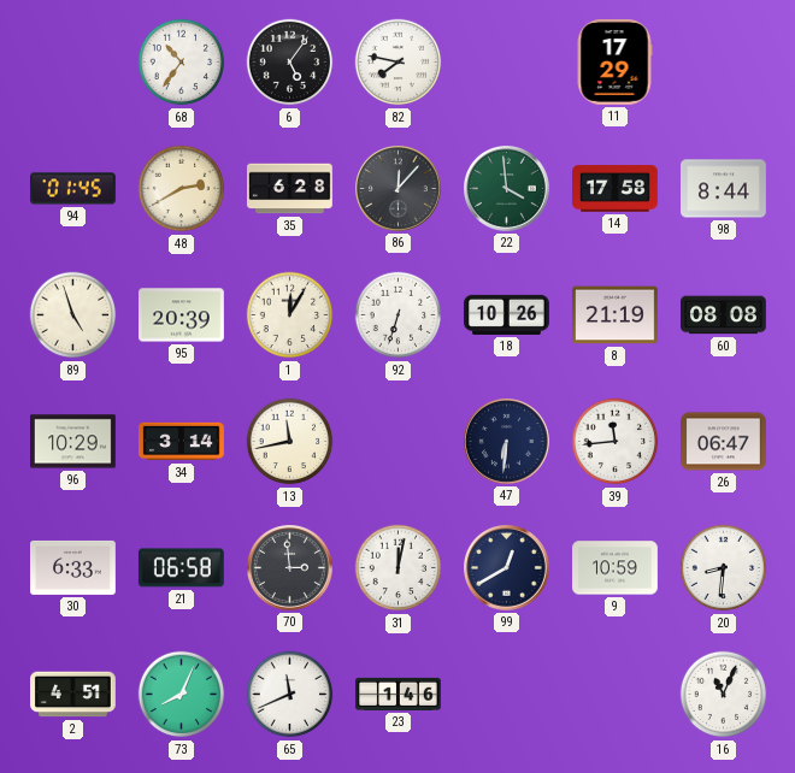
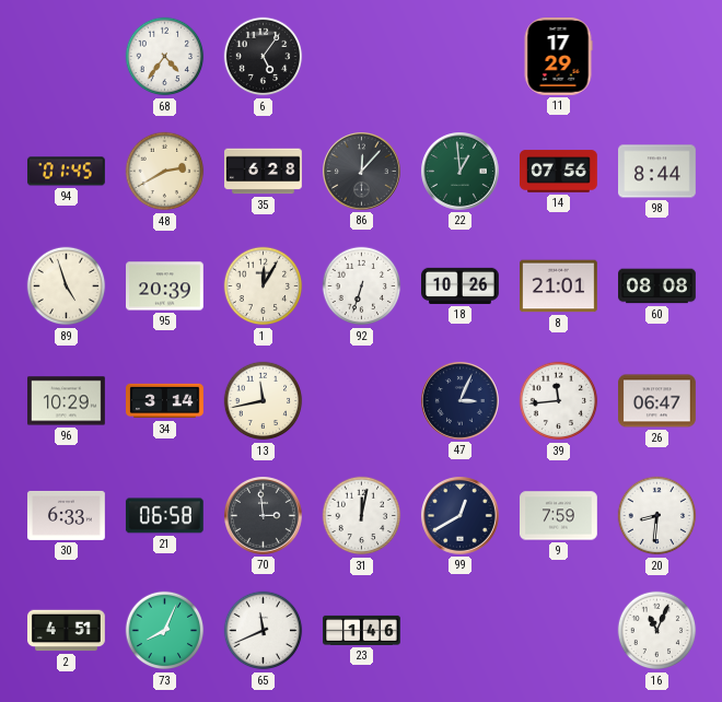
68: 10:36 -> 4:36
82: 7:47 -> none
22: 3:59 -> 12:59
14: 17:58 -> 07:56
8: 21:19 -> 21:01
47: 6:31 -> 3:04
9: 10:59 -> 7:59
